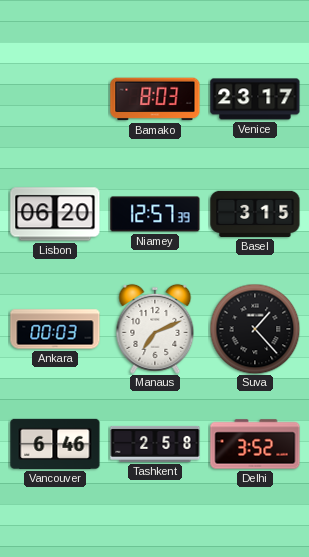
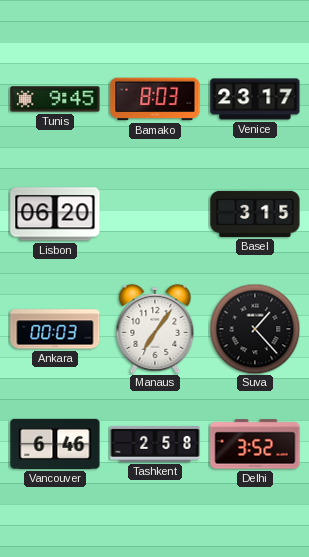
Tunis: none -> 9:45
Niamey: 12:57 -> none
Manaus: 7:11 -> 7:06
